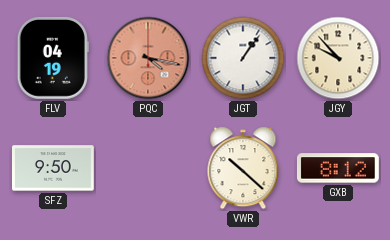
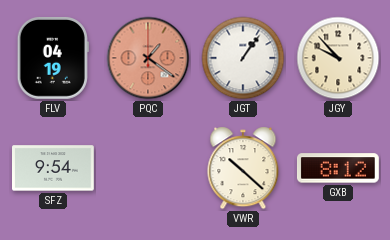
PQC: 4:17 -> 1:21
SFZ: 9:50 -> 9:54
